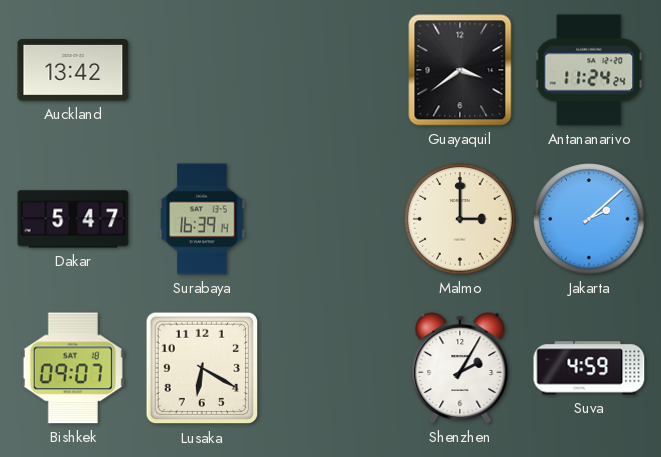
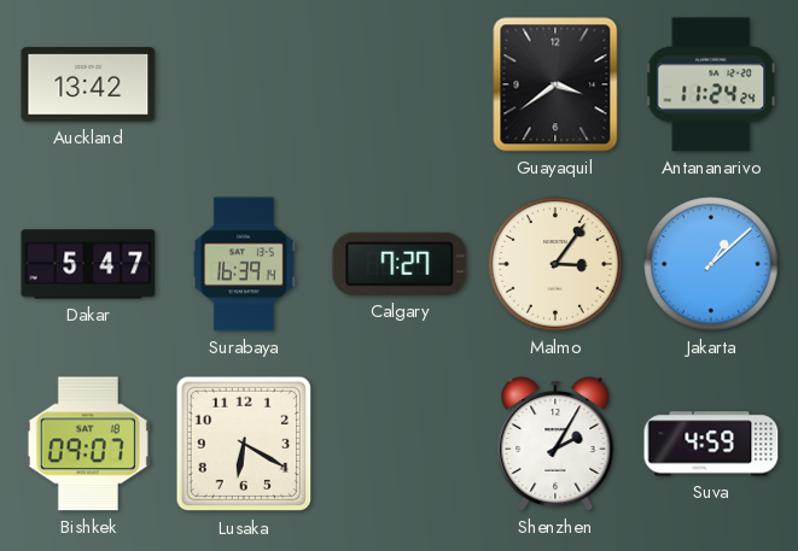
Calgary: none -> 7:27
Malmo: 3:00 -> 3:06
Jakarta: 2:08 -> 1:08
